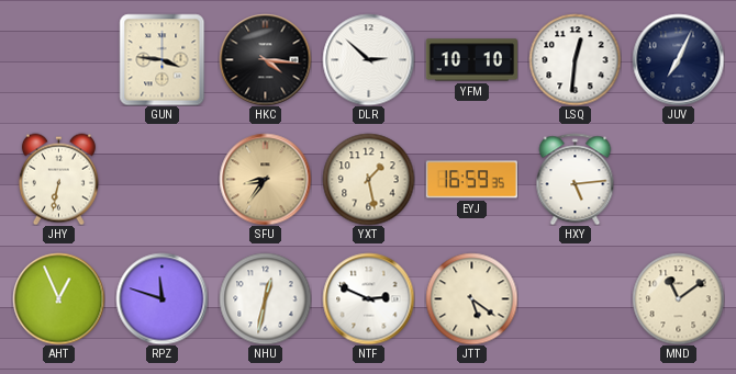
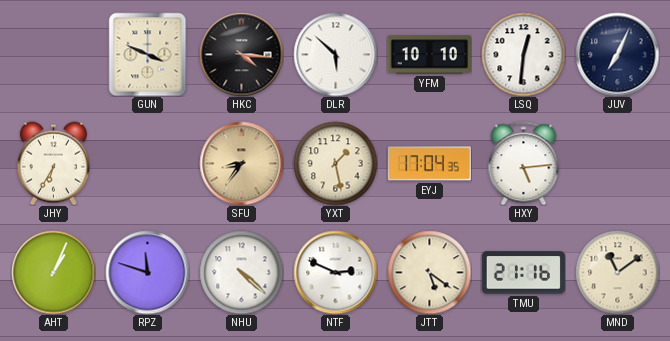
GUN: 3:46 -> 3:49
DLR: 2:52 -> 5:52
JHY: 6:32 -> 6:35
EYJ: 16:59 -> 17:04
AHT: 12:56 -> 1:04
NHU: 12:32 -> 4:22
TMU: none -> 21:16
